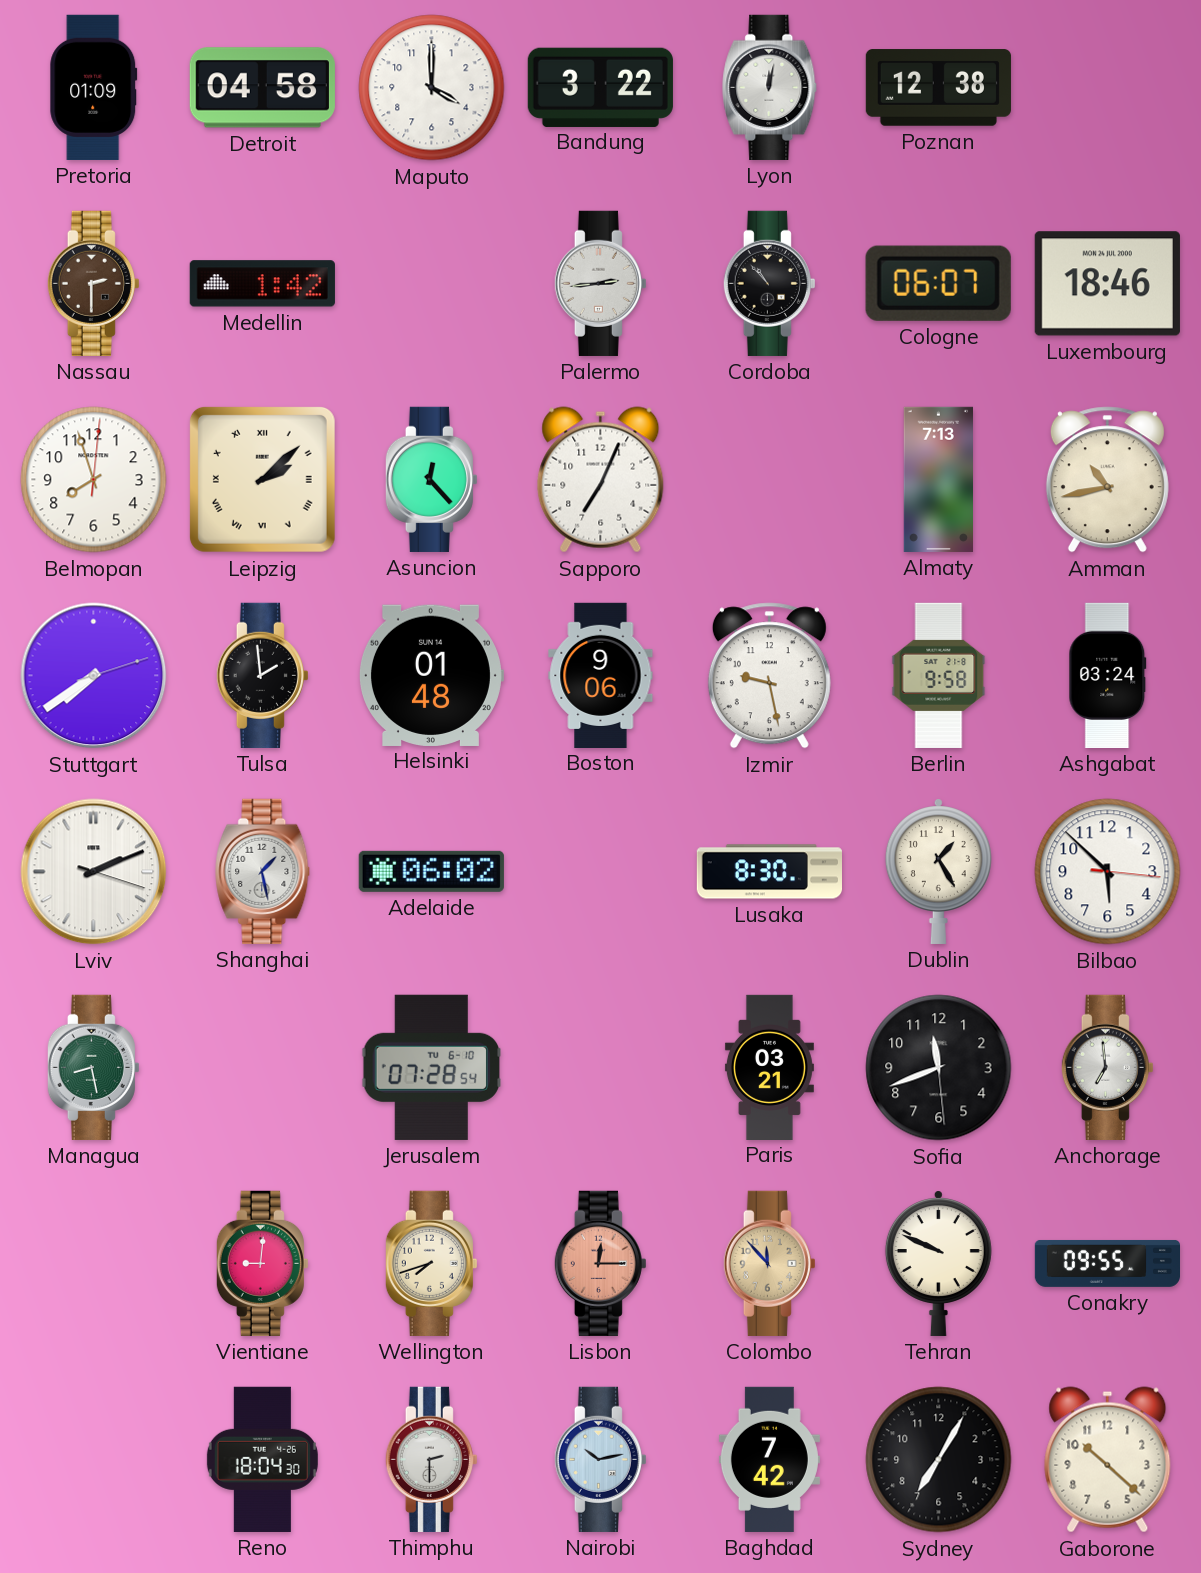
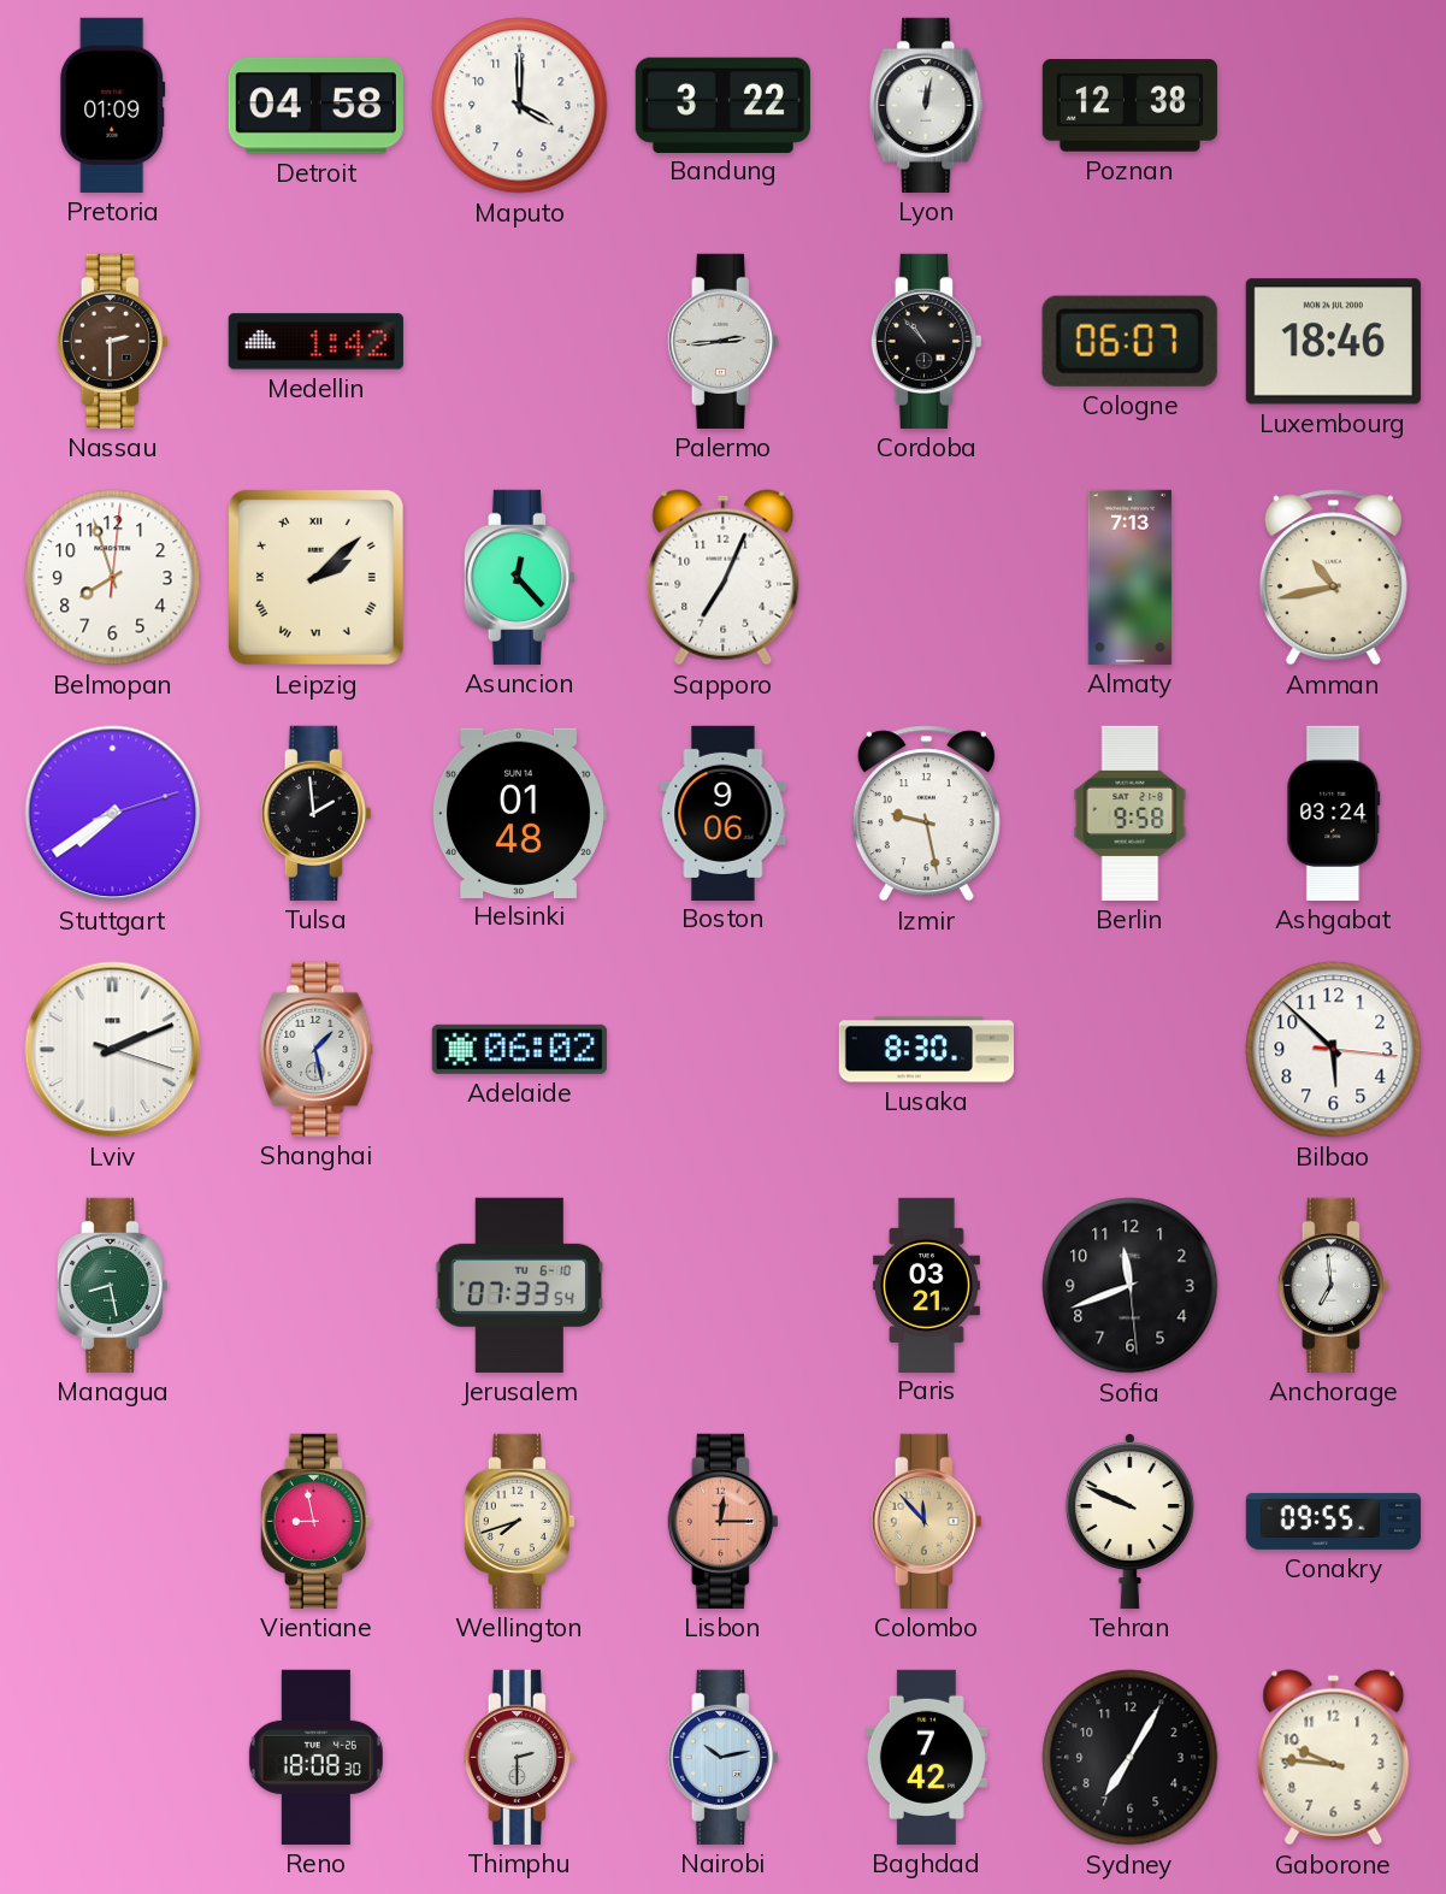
Dublin: 1:25 -> none
Jerusalem: 07:28 -> 07:33
Vientiane: 9:01 -> 8:58
Reno: 18:04 -> 18:08
Gaborone: 10:22 -> 9:46
